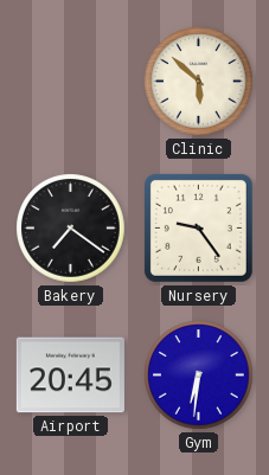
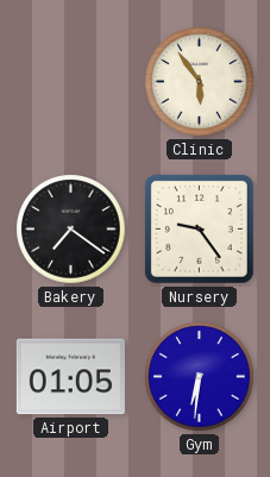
Clinic: 5:52 -> 5:54
Airport: 20:45 -> 01:05
